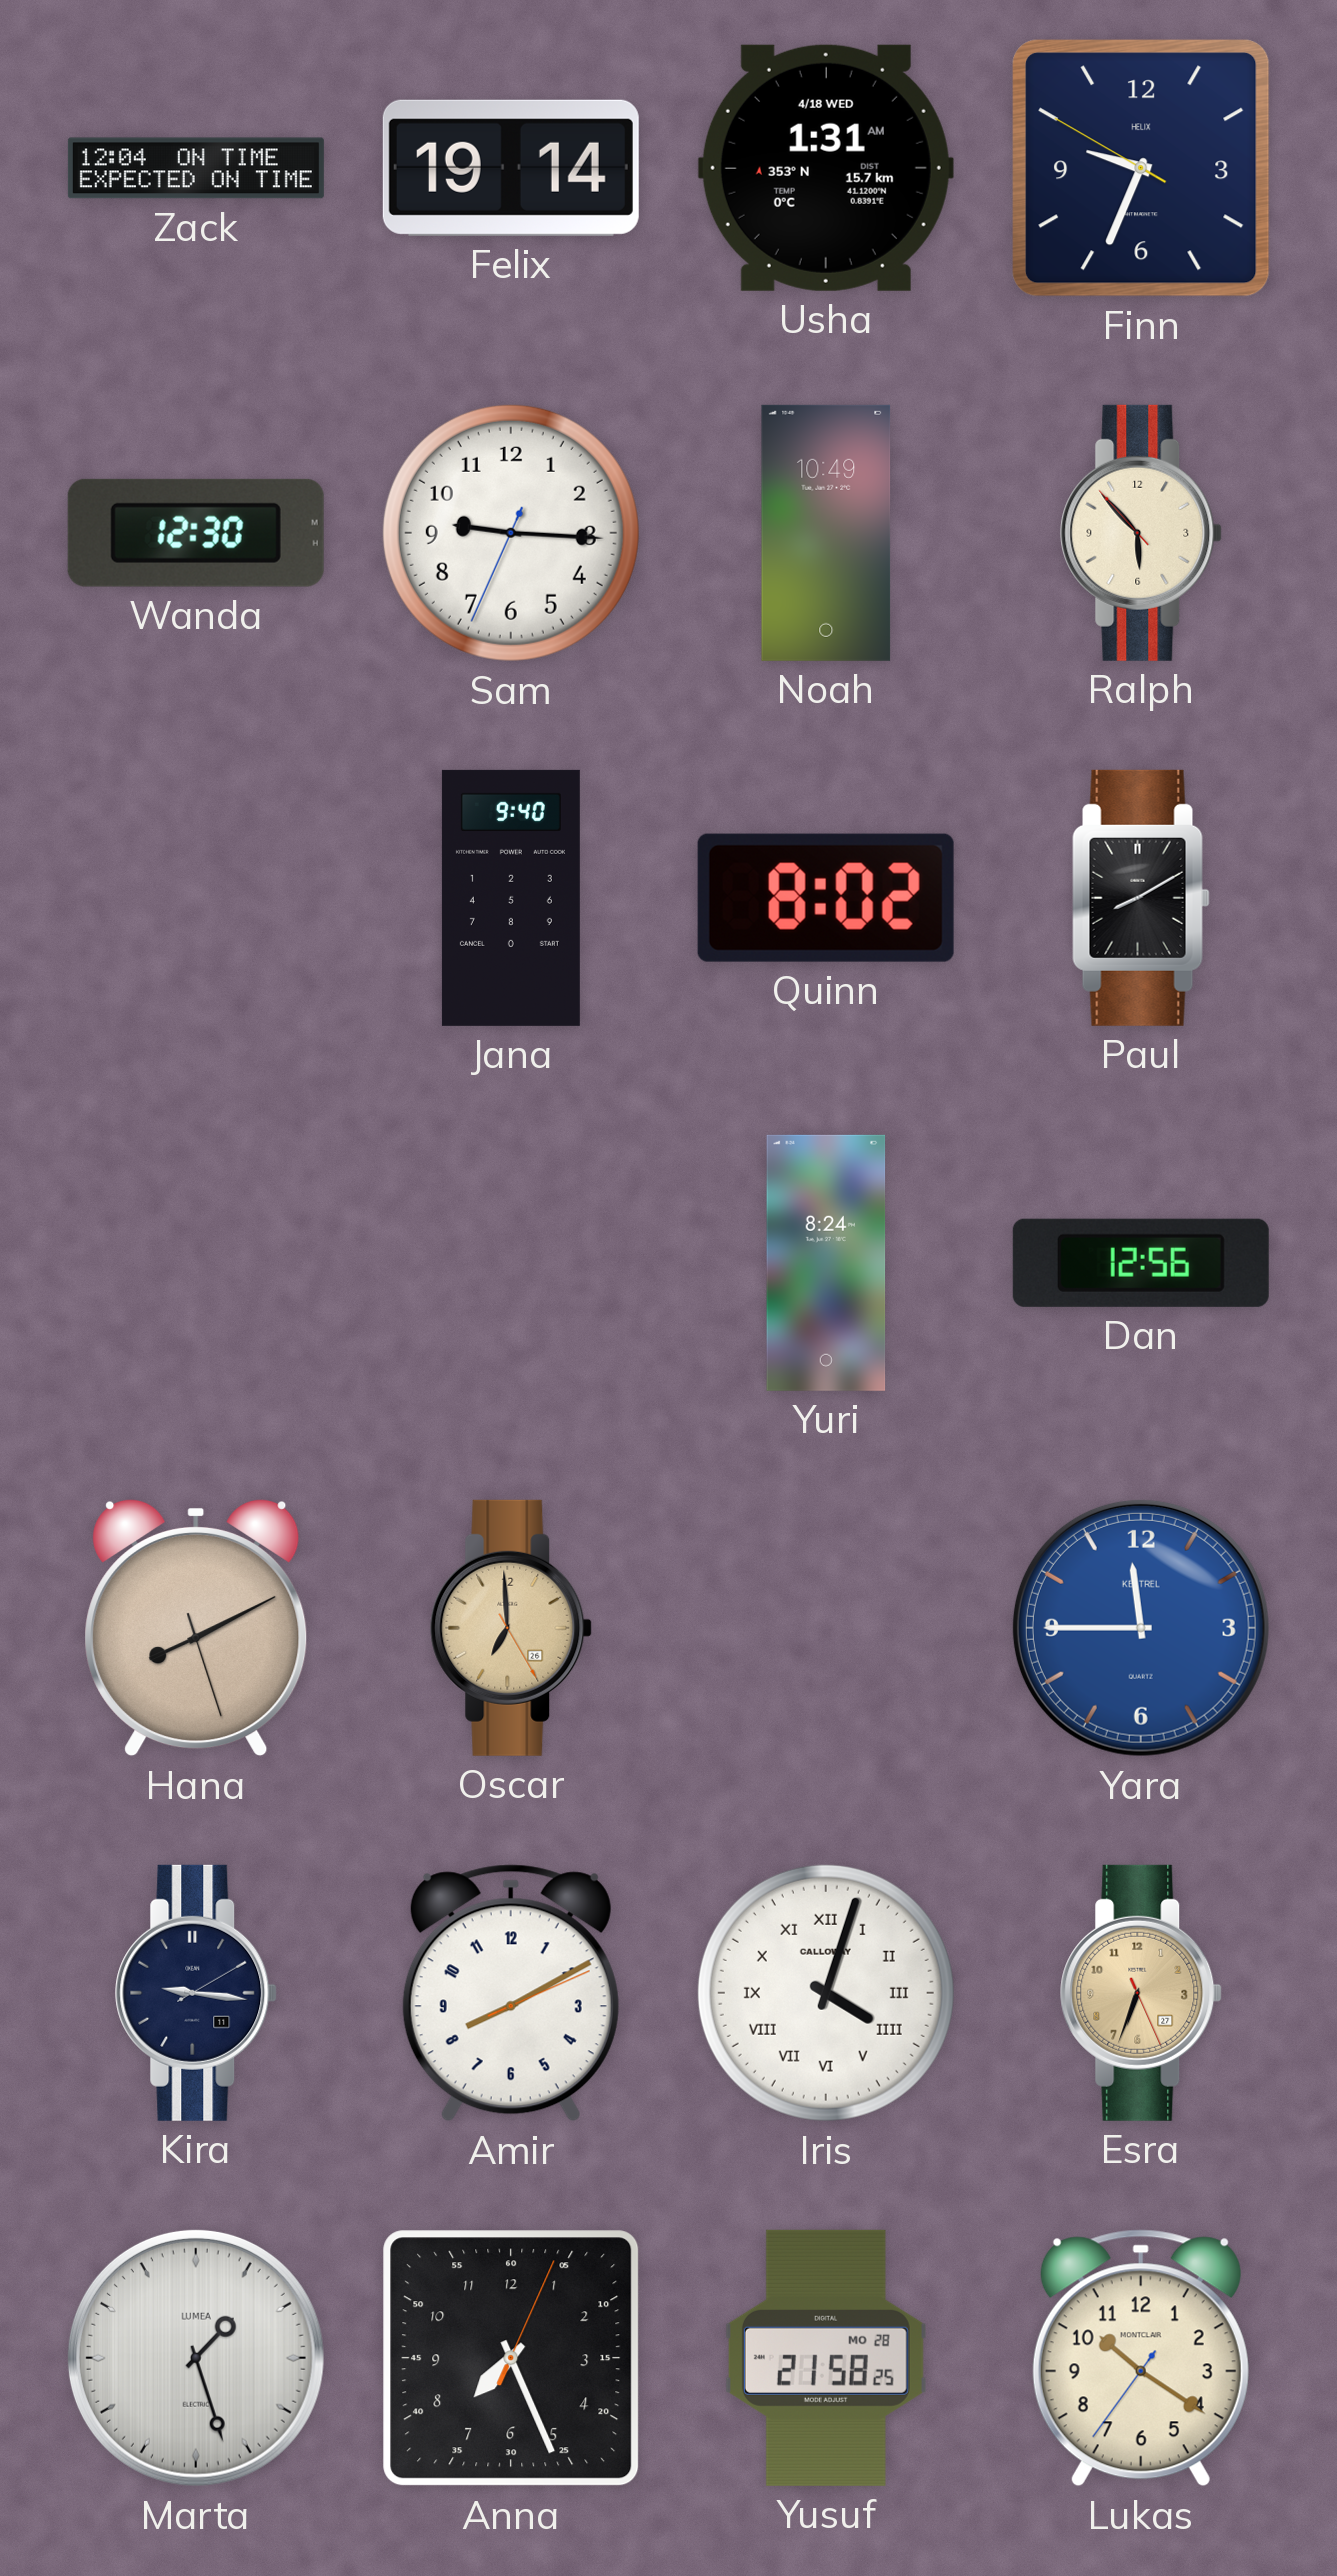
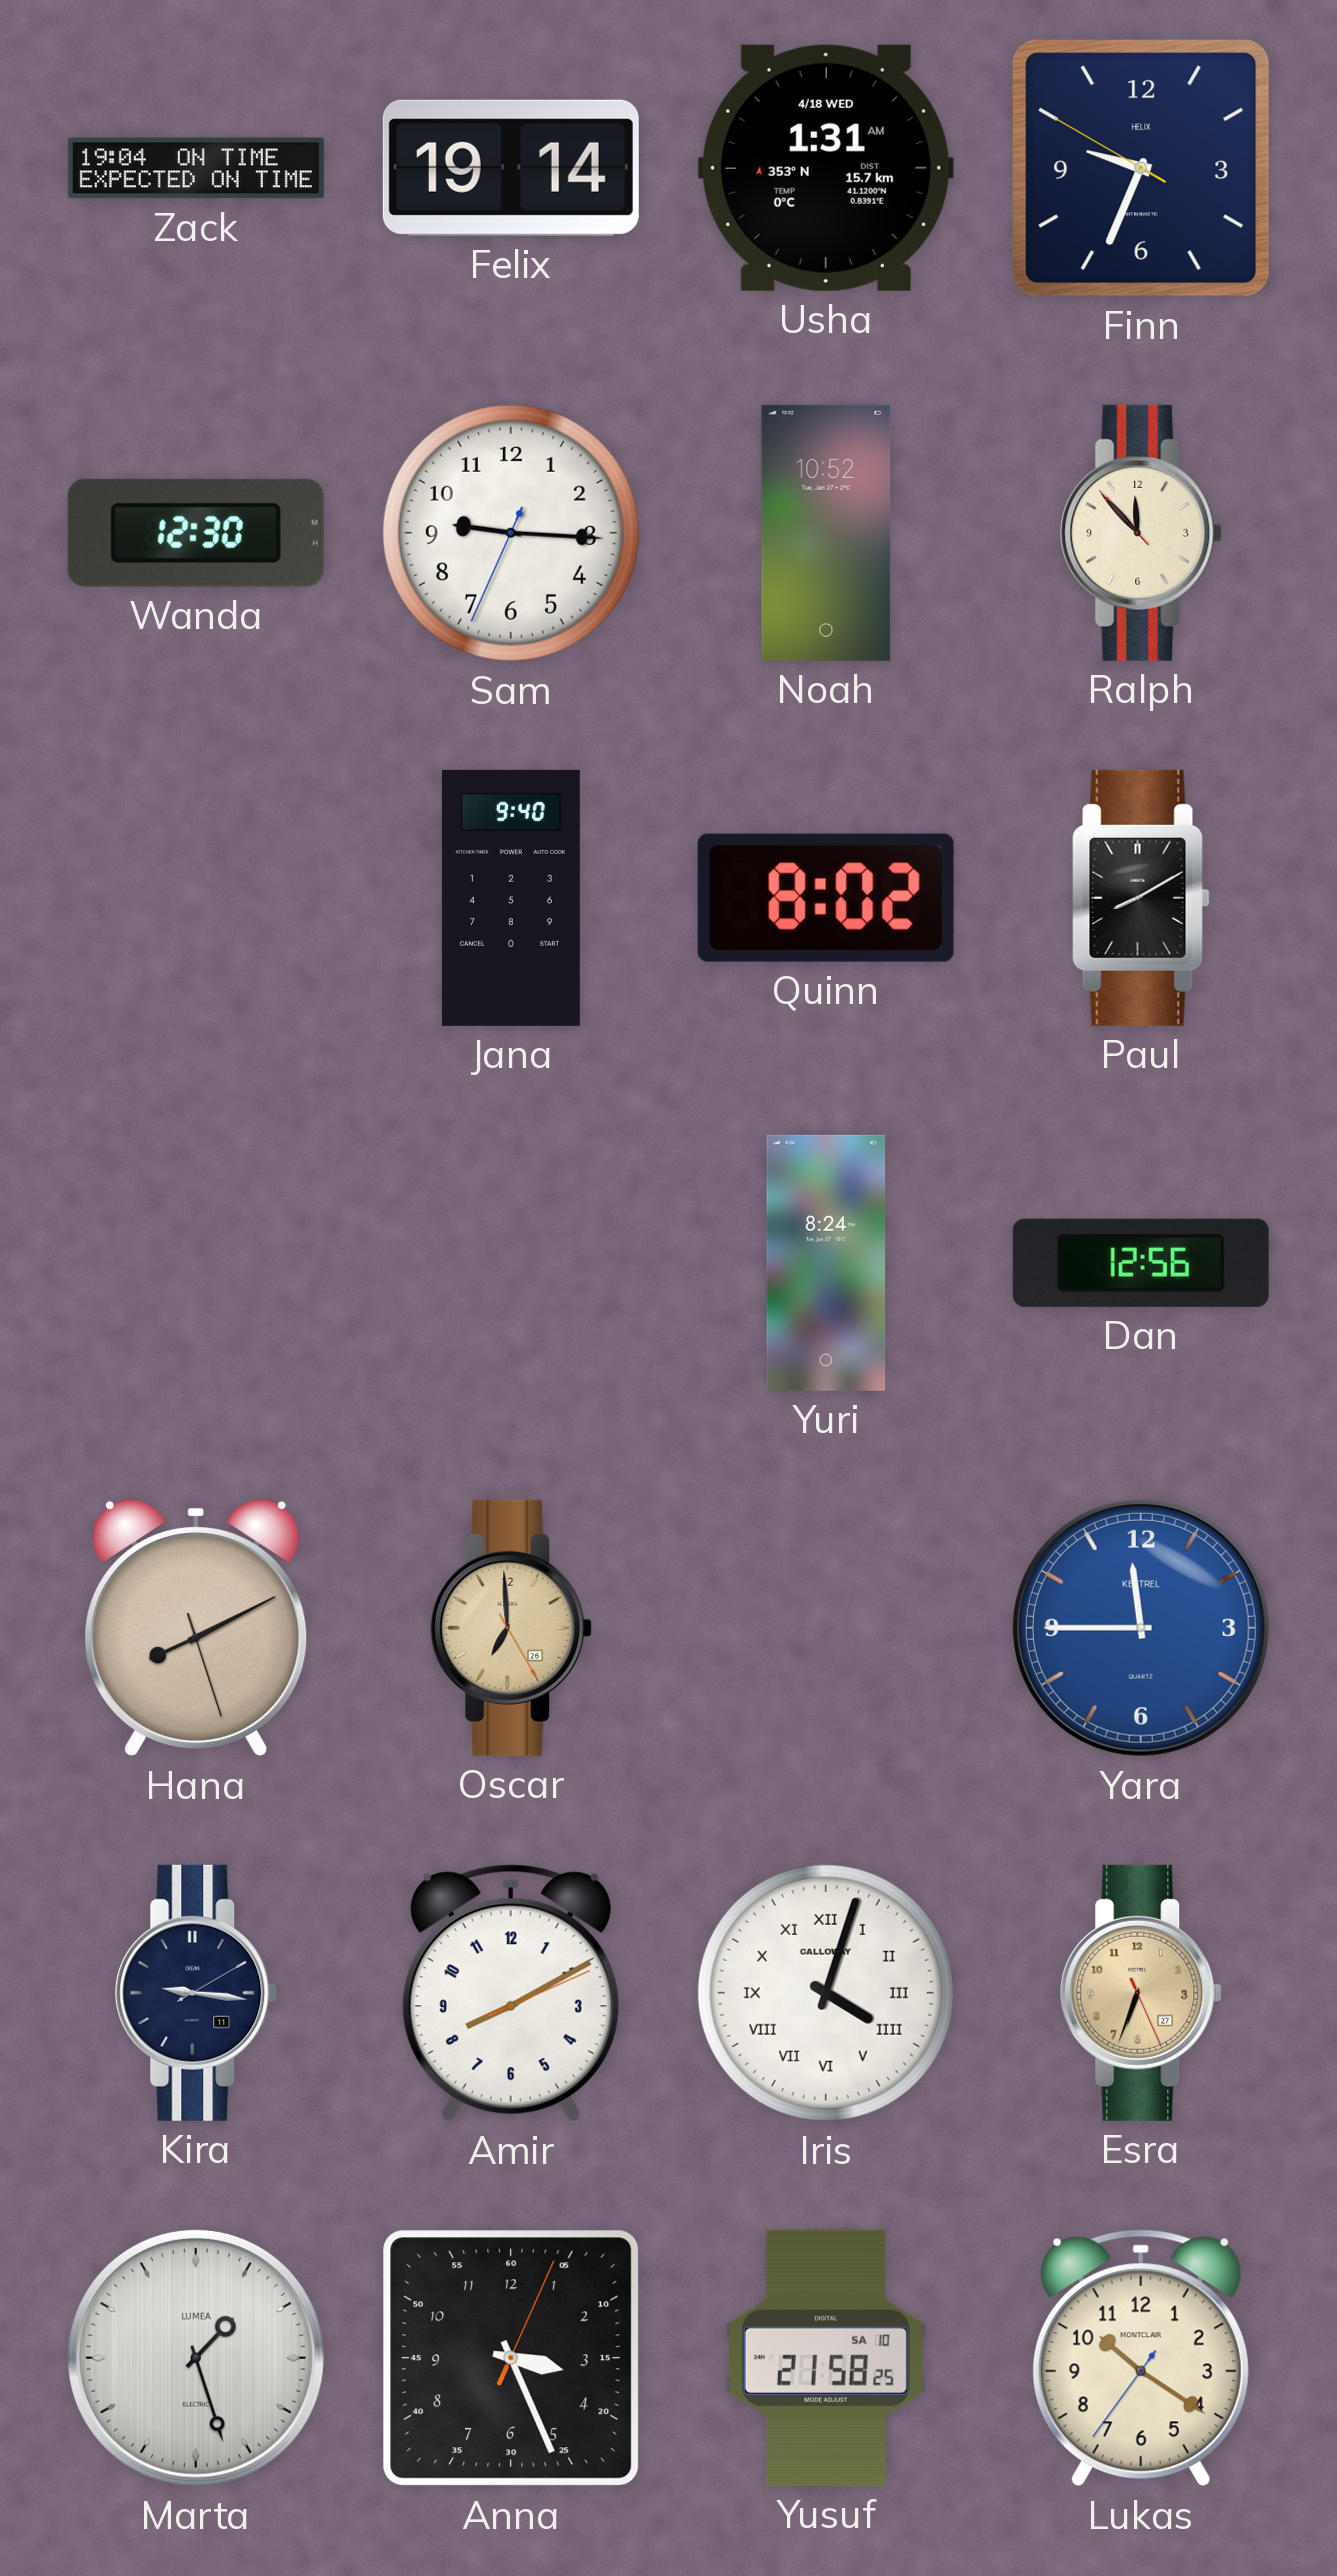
Zack: 12:04 -> 19:04
Noah: 10:49 -> 10:52
Ralph: 5:52 -> 11:52
Anna: 7:26 -> 3:26
Yusuf date: MO 28 -> SA 10
